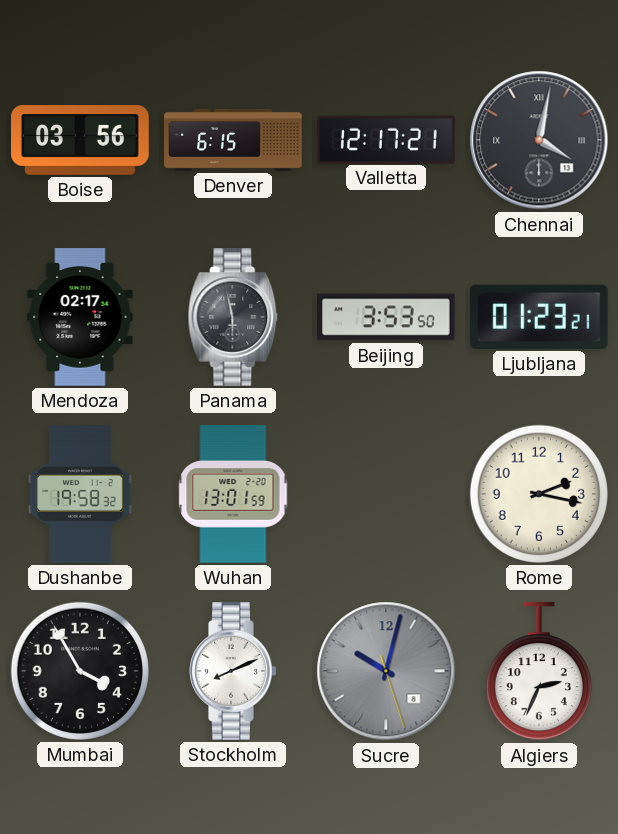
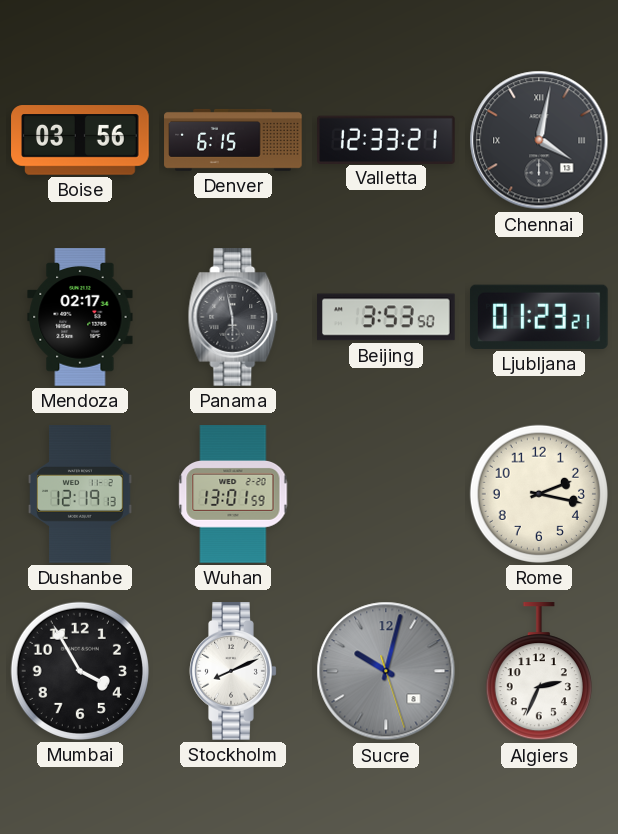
Valletta: 12:17 -> 12:33
Dushanbe: 19:58 -> 12:19
